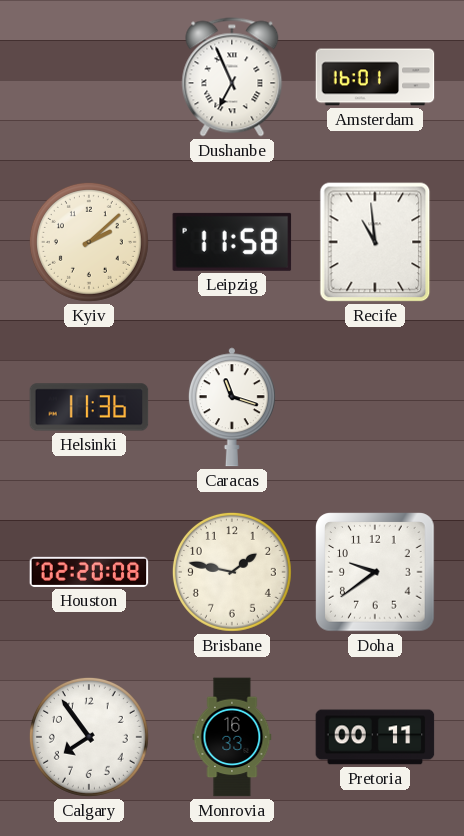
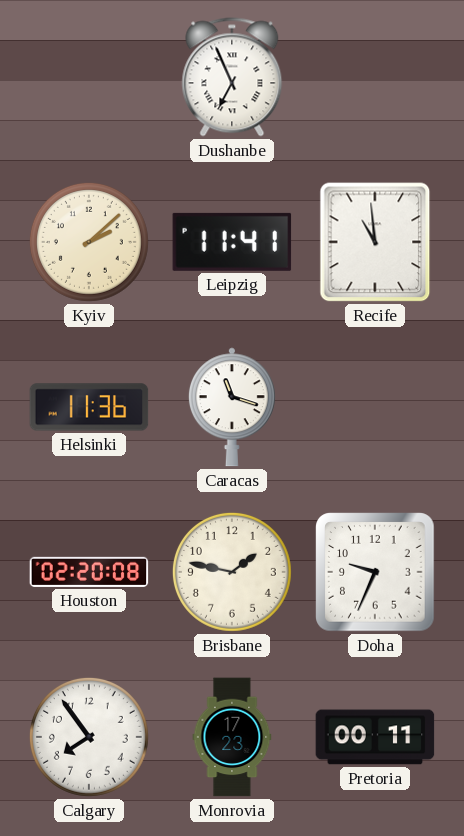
Amsterdam: 16:01 -> none
Leipzig: 11:58 -> 11:41
Doha: 9:39 -> 9:34
Monrovia: 16:33 -> 17:23
